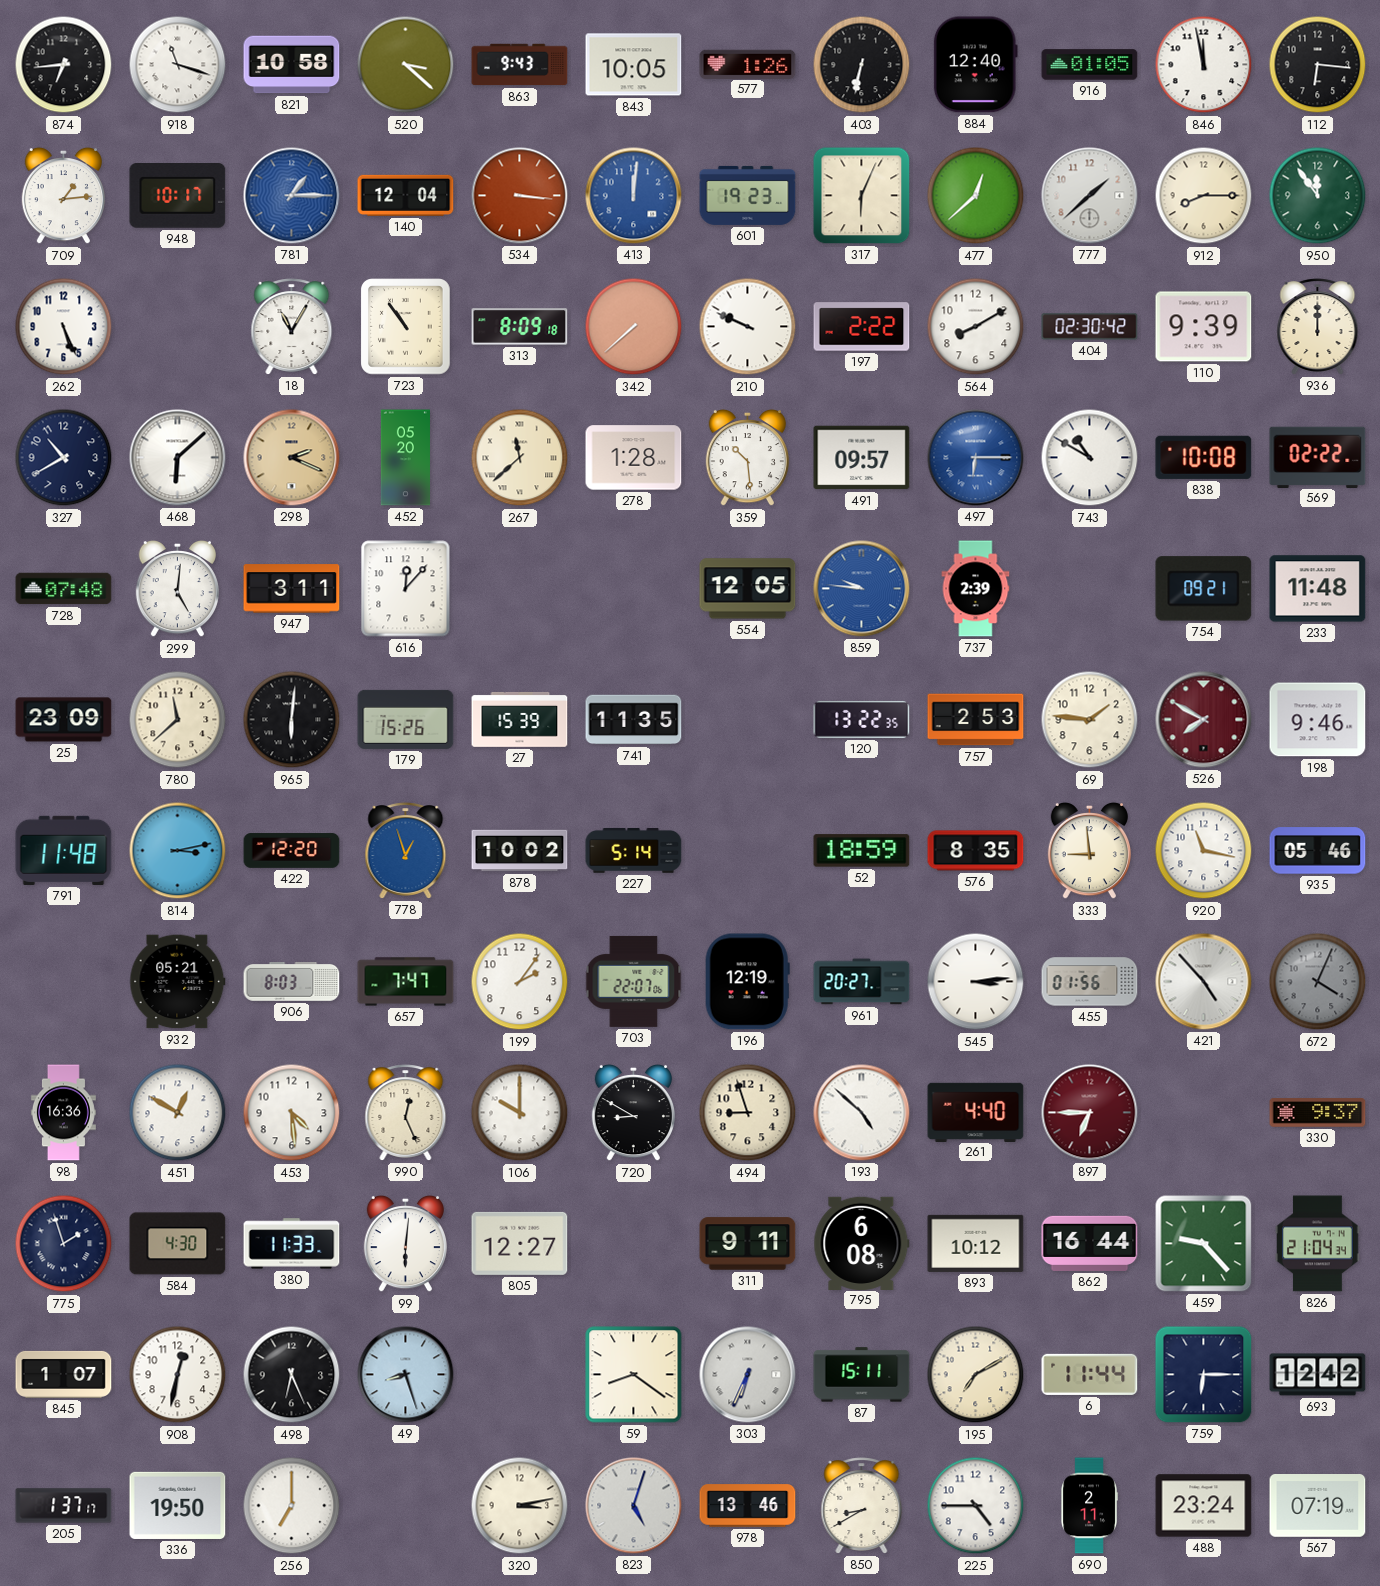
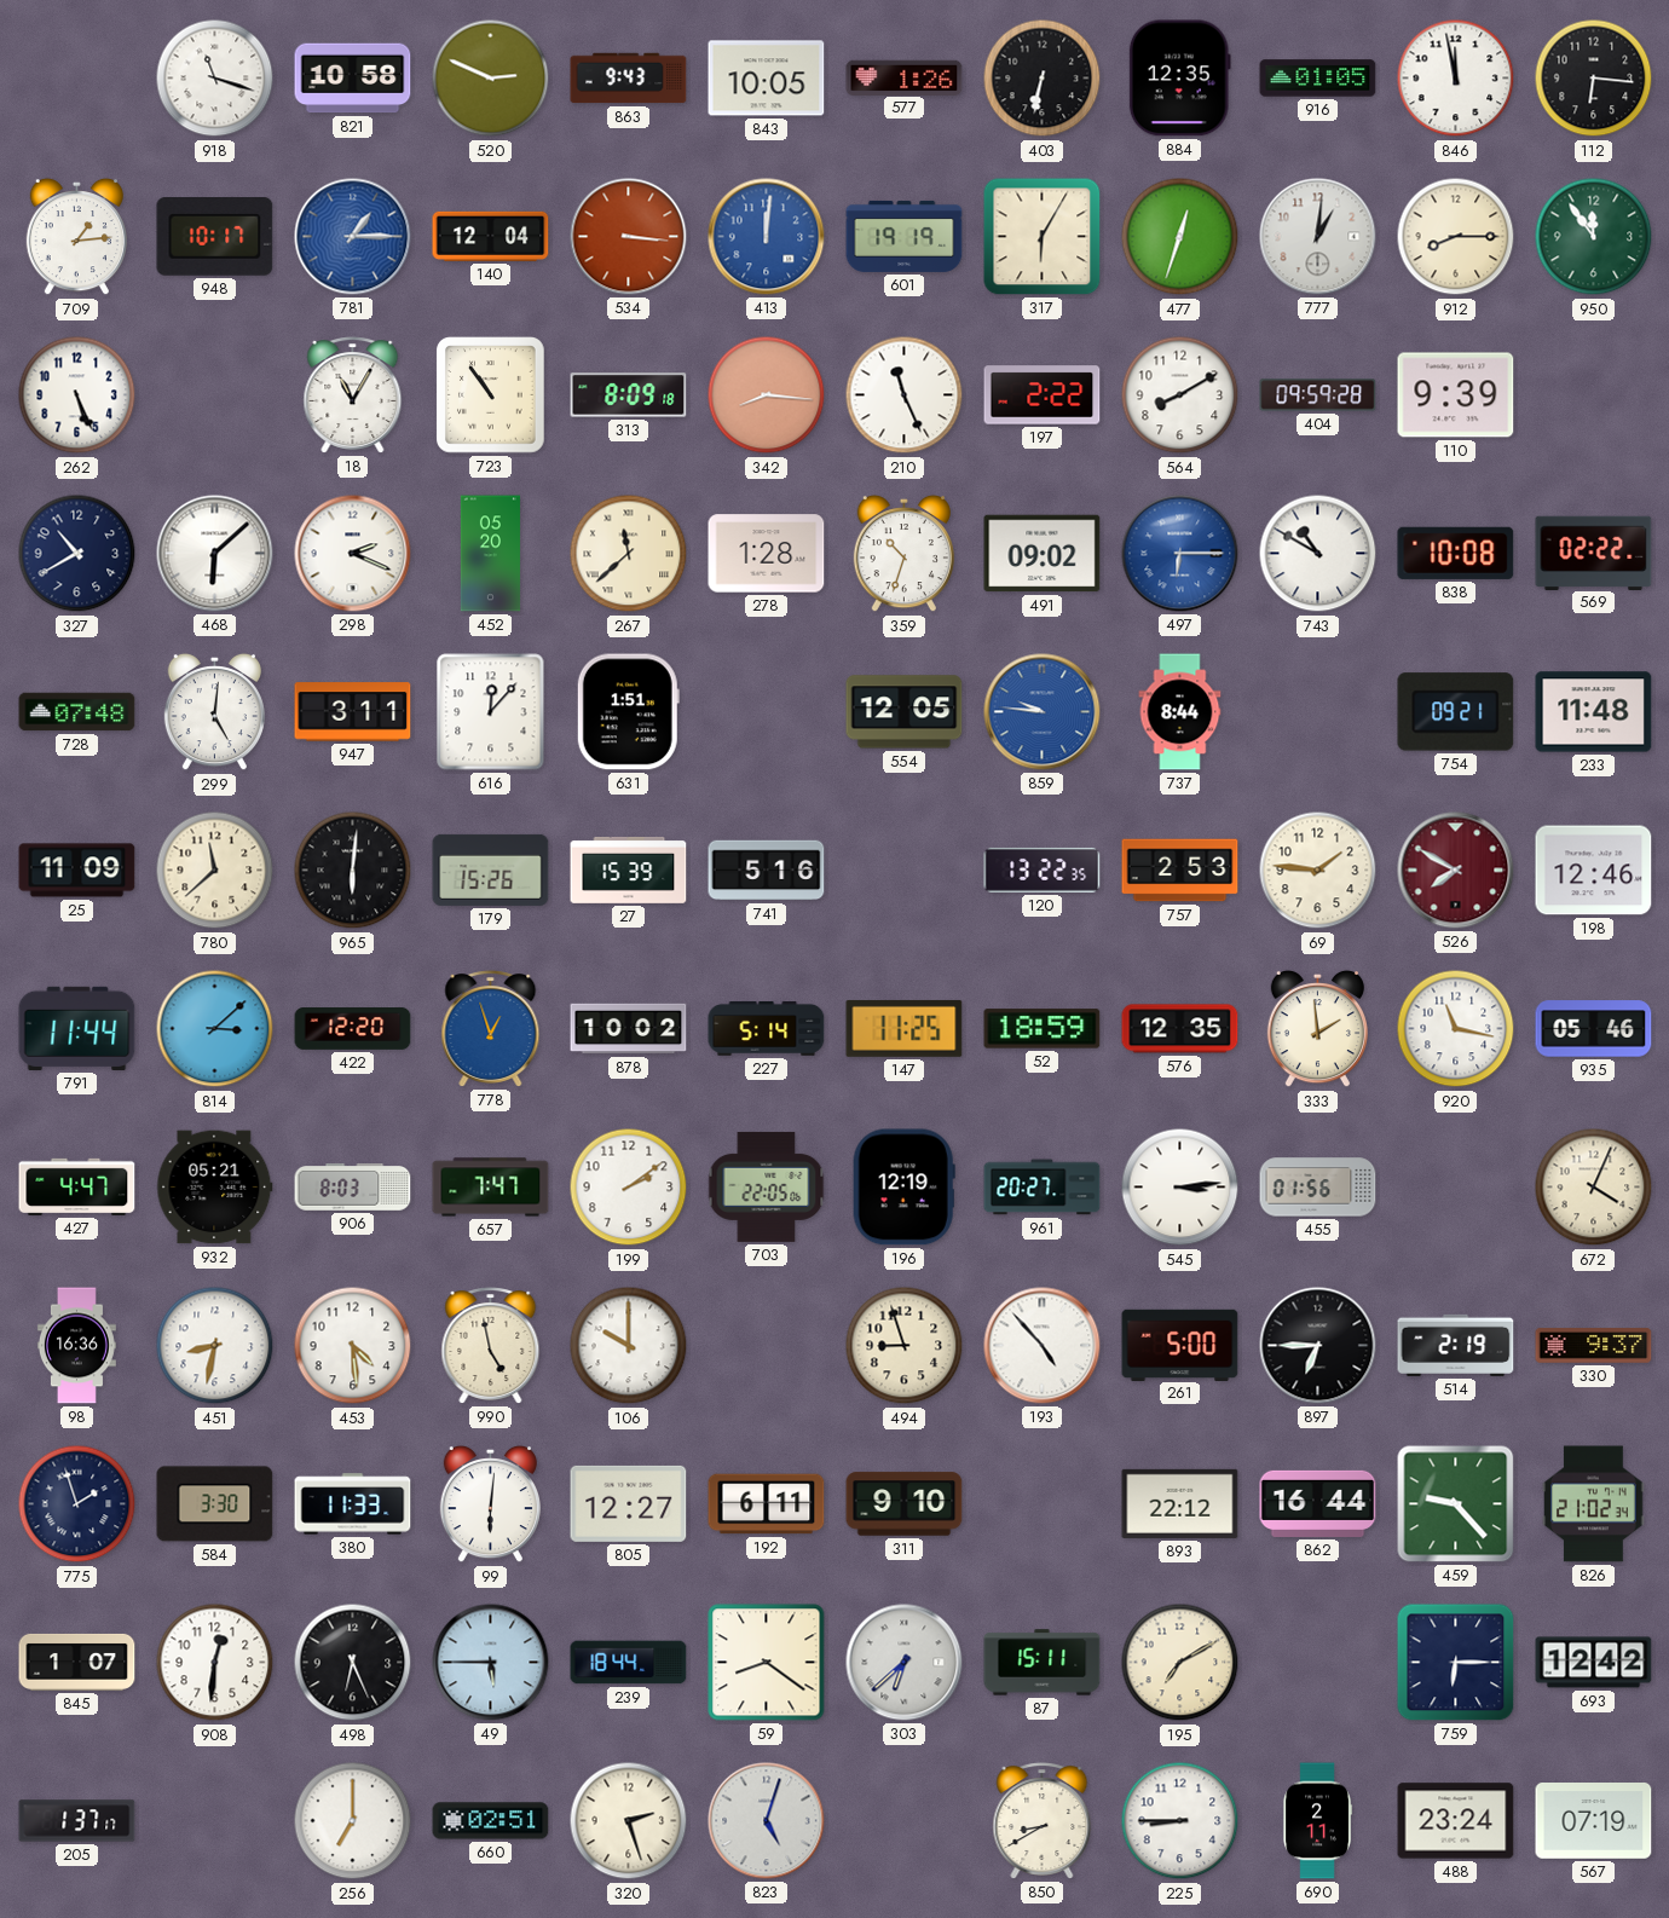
874: 6:44 -> none
520: 3:22 -> 2:49
884: 12:40 -> 12:35
601: 19:23 -> 19:19
317: 6:04 -> 6:05
477: 12:38 -> 12:33
777: 1:38 -> 1:01
342: 7:38 -> 8:16
210: 9:49 -> 11:26
404: 02:30 -> 09:59
936: 12:00 -> none
298 dial: champagne -> white
359: 10:29 -> 10:33
491: 09:57 -> 09:02
631: none -> 1:51
737: 2:39 -> 8:44
25: 23:09 -> 11:09
741: 11:35 -> 5:16
198: 9:46 -> 12:46
791: 11:48 -> 11:44
814: 3:13 -> 3:08
147: none -> 11:25
576: 8:35 -> 12:35
333: 8:59 -> 1:59
427: none -> 4:47
199: 2:06 -> 2:09
703: 22:07 -> 22:05
421: 4:53 -> none
672 dial: grey -> cream
451: 12:50 -> 8:32
990: 12:26 -> 4:58
720: 8:50 -> none
193: 4:52 -> 4:53
261: 4:40 -> 5:00
897 dial: burgundy -> black
514: none -> 2:19
584: 4:30 -> 3:30
192: none -> 6:11
311: 9:11 -> 9:10
795: 6:08 -> none
893: 10:12 -> 22:12
826: 21:04 -> 21:02
908: 12:32 -> 12:31
49: 8:27 -> 5:45
239: none -> 18:44
303: 6:34 -> 6:38
6: 11:44 -> none
336: 19:50 -> none
660: none -> 02:51
320: 3:13 -> 2:27
978: 13:46 -> none
225: 4:45 -> 8:45
